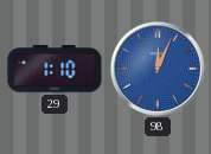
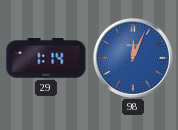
29: 1:10 -> 1:14
